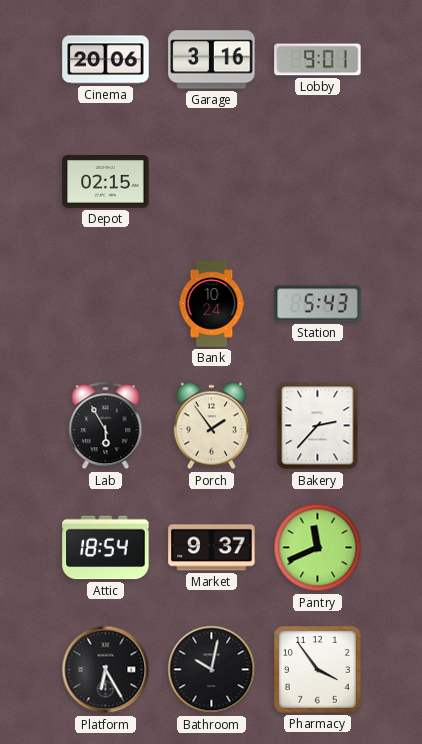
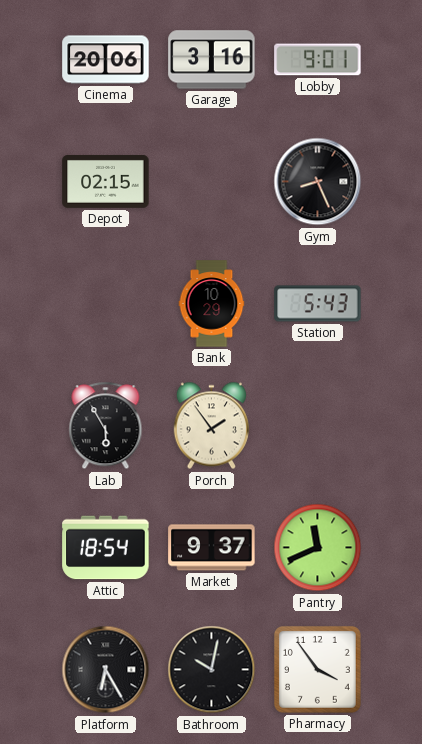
Gym: none -> 8:26
Bank: 10:24 -> 10:29
Bakery: 2:37 -> none
